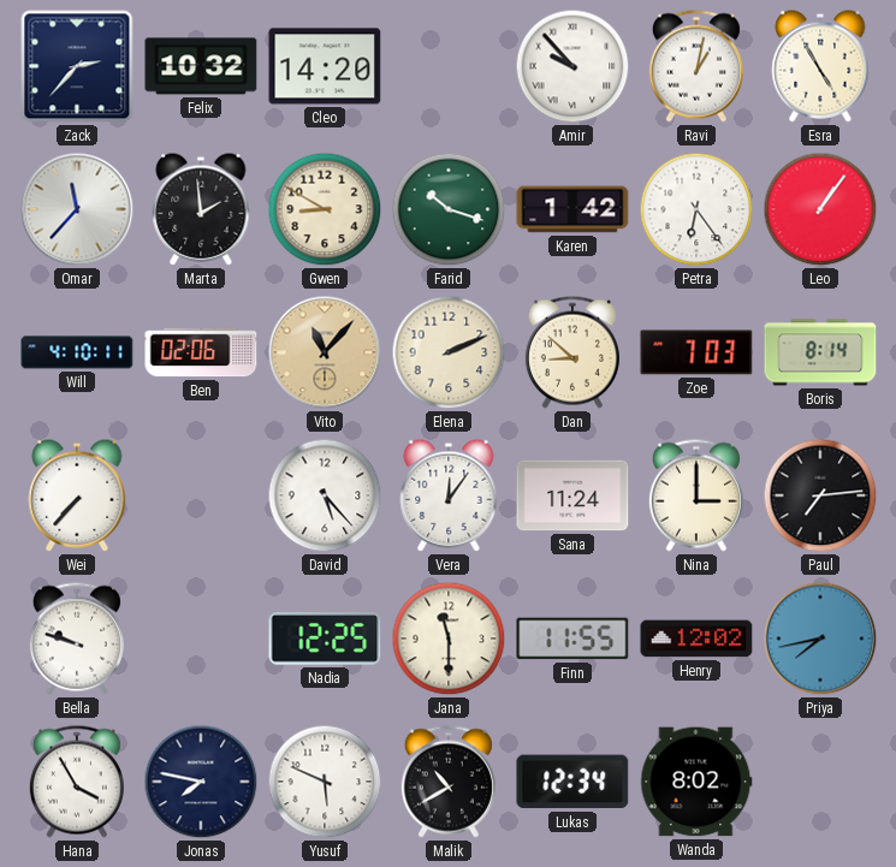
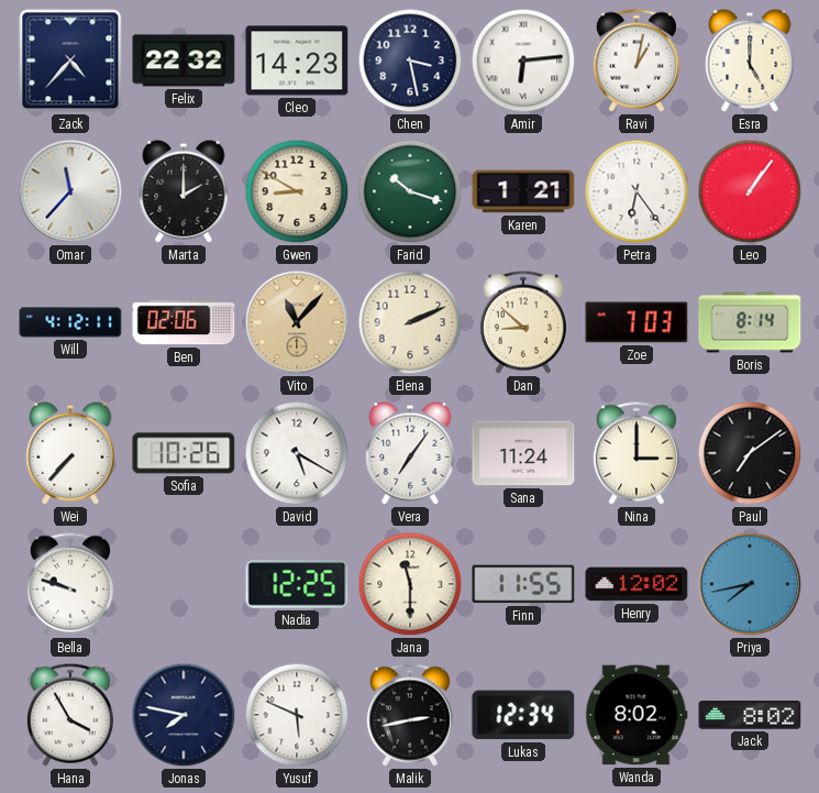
Zack: 2:37 -> 4:37
Felix: 10:32 -> 22:32
Cleo: 14:20 -> 14:23
Chen: none -> 3:28
Amir: 9:53 -> 6:14
Esra: 4:55 -> 5:00
Marta: 1:59 -> 2:00
Karen: 1:42 -> 1:21
Will: 4:10 -> 4:12
Sofia: none -> 10:26
David: 5:23 -> 5:20
Vera: 12:06 -> 7:06
Paul: 7:14 -> 7:09
Malik: 10:40 -> 2:43
Jack: none -> 8:02
